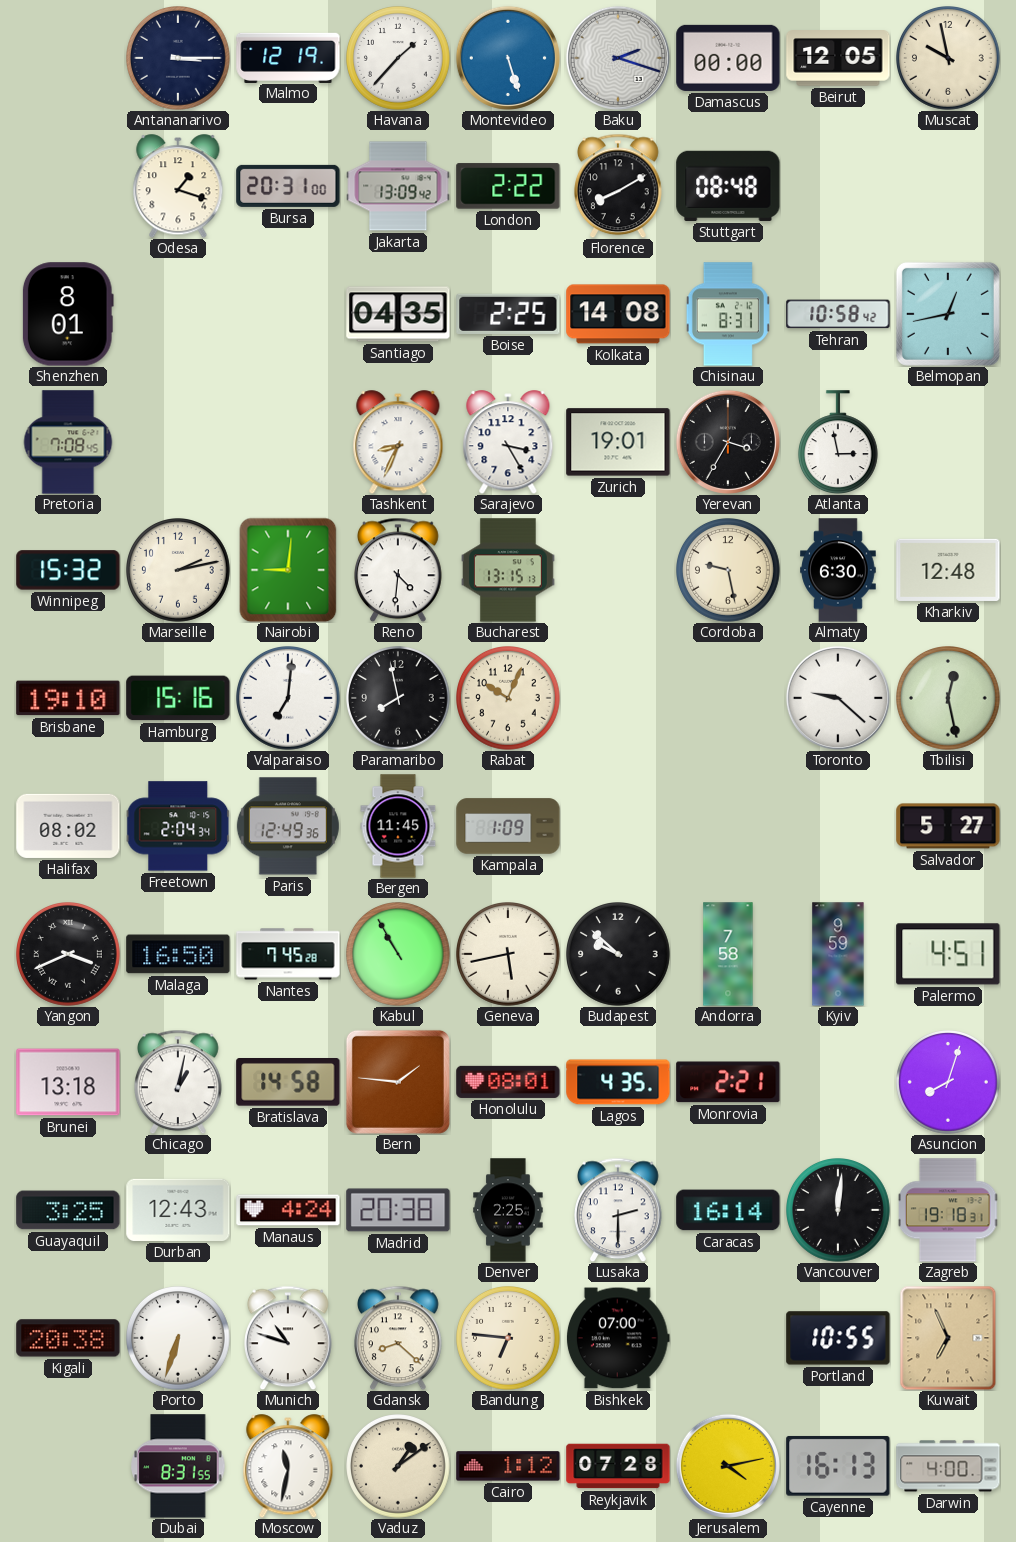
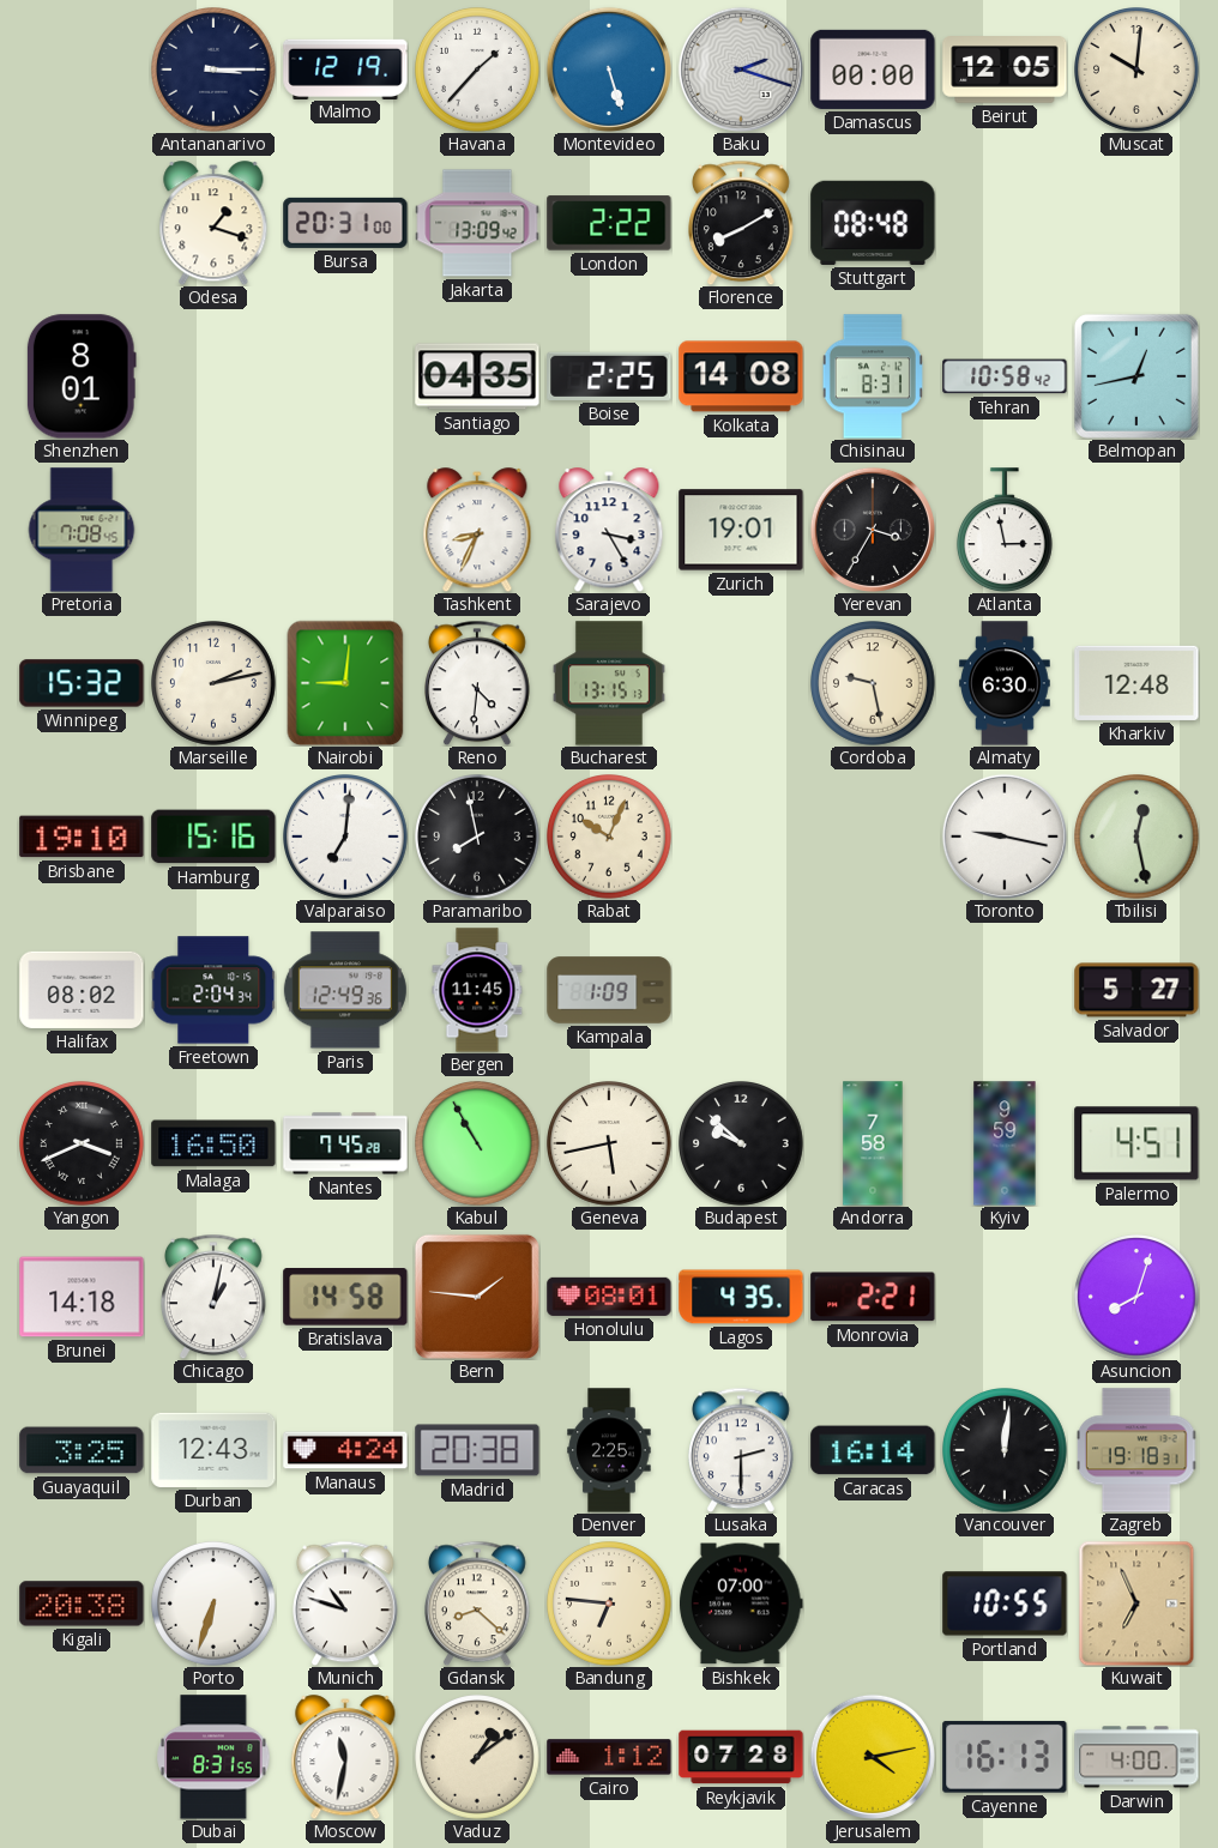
Muscat: 9:58 -> 10:01
Toronto: 9:22 -> 9:17
Brunei: 13:18 -> 14:18
